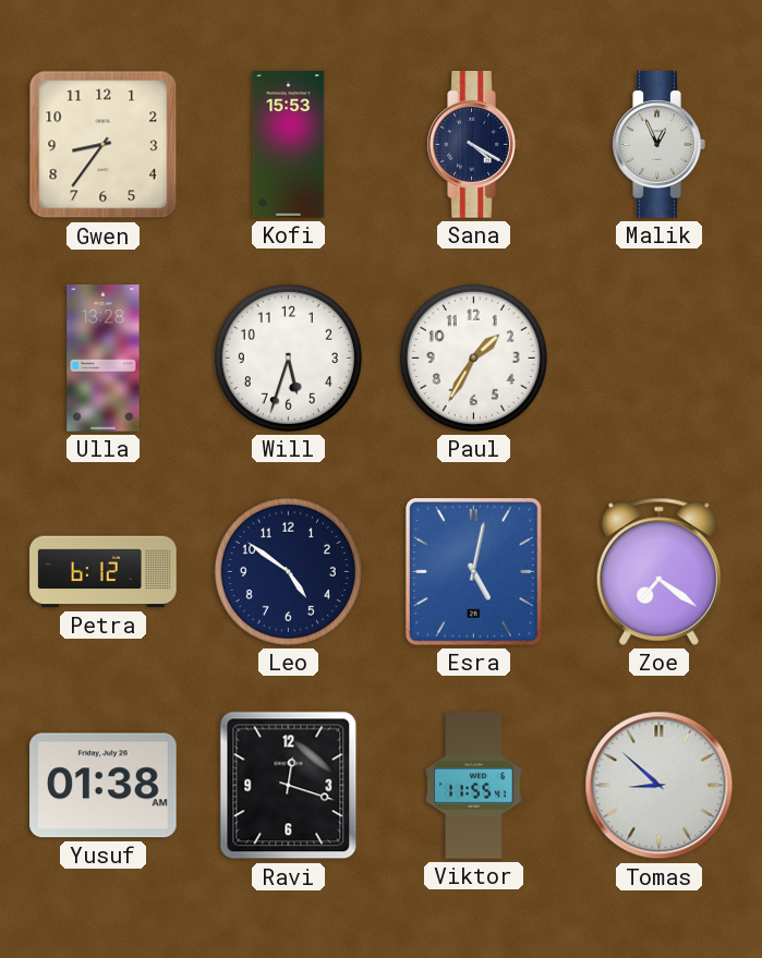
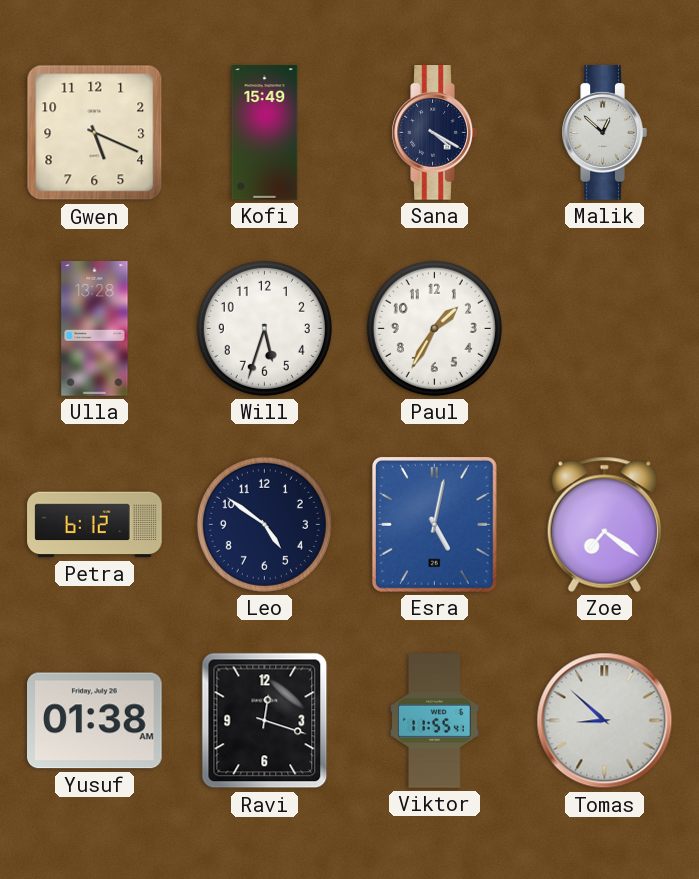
Gwen: 8:36 -> 5:19
Kofi: 15:53 -> 15:49
Malik: 12:56 -> 12:52
